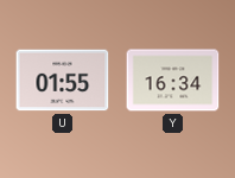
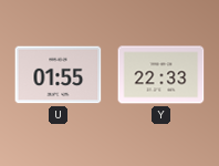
Y: 16:34 -> 22:33
